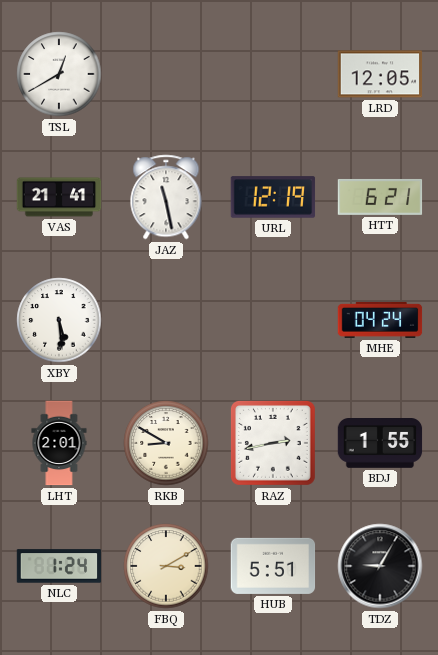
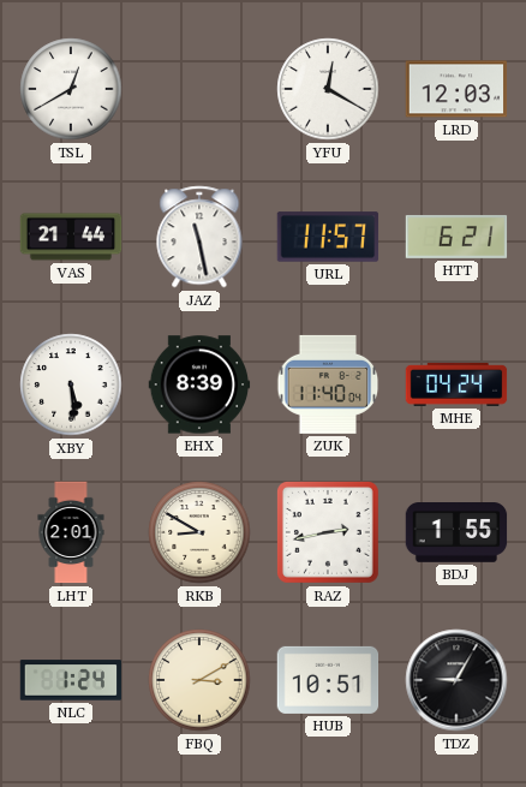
YFU: none -> 12:20
LRD: 12:05 -> 12:03
VAS: 21:41 -> 21:44
URL: 12:19 -> 11:57
EHX: none -> 8:39
ZUK: none -> 11:40
HUB: 5:51 -> 10:51
